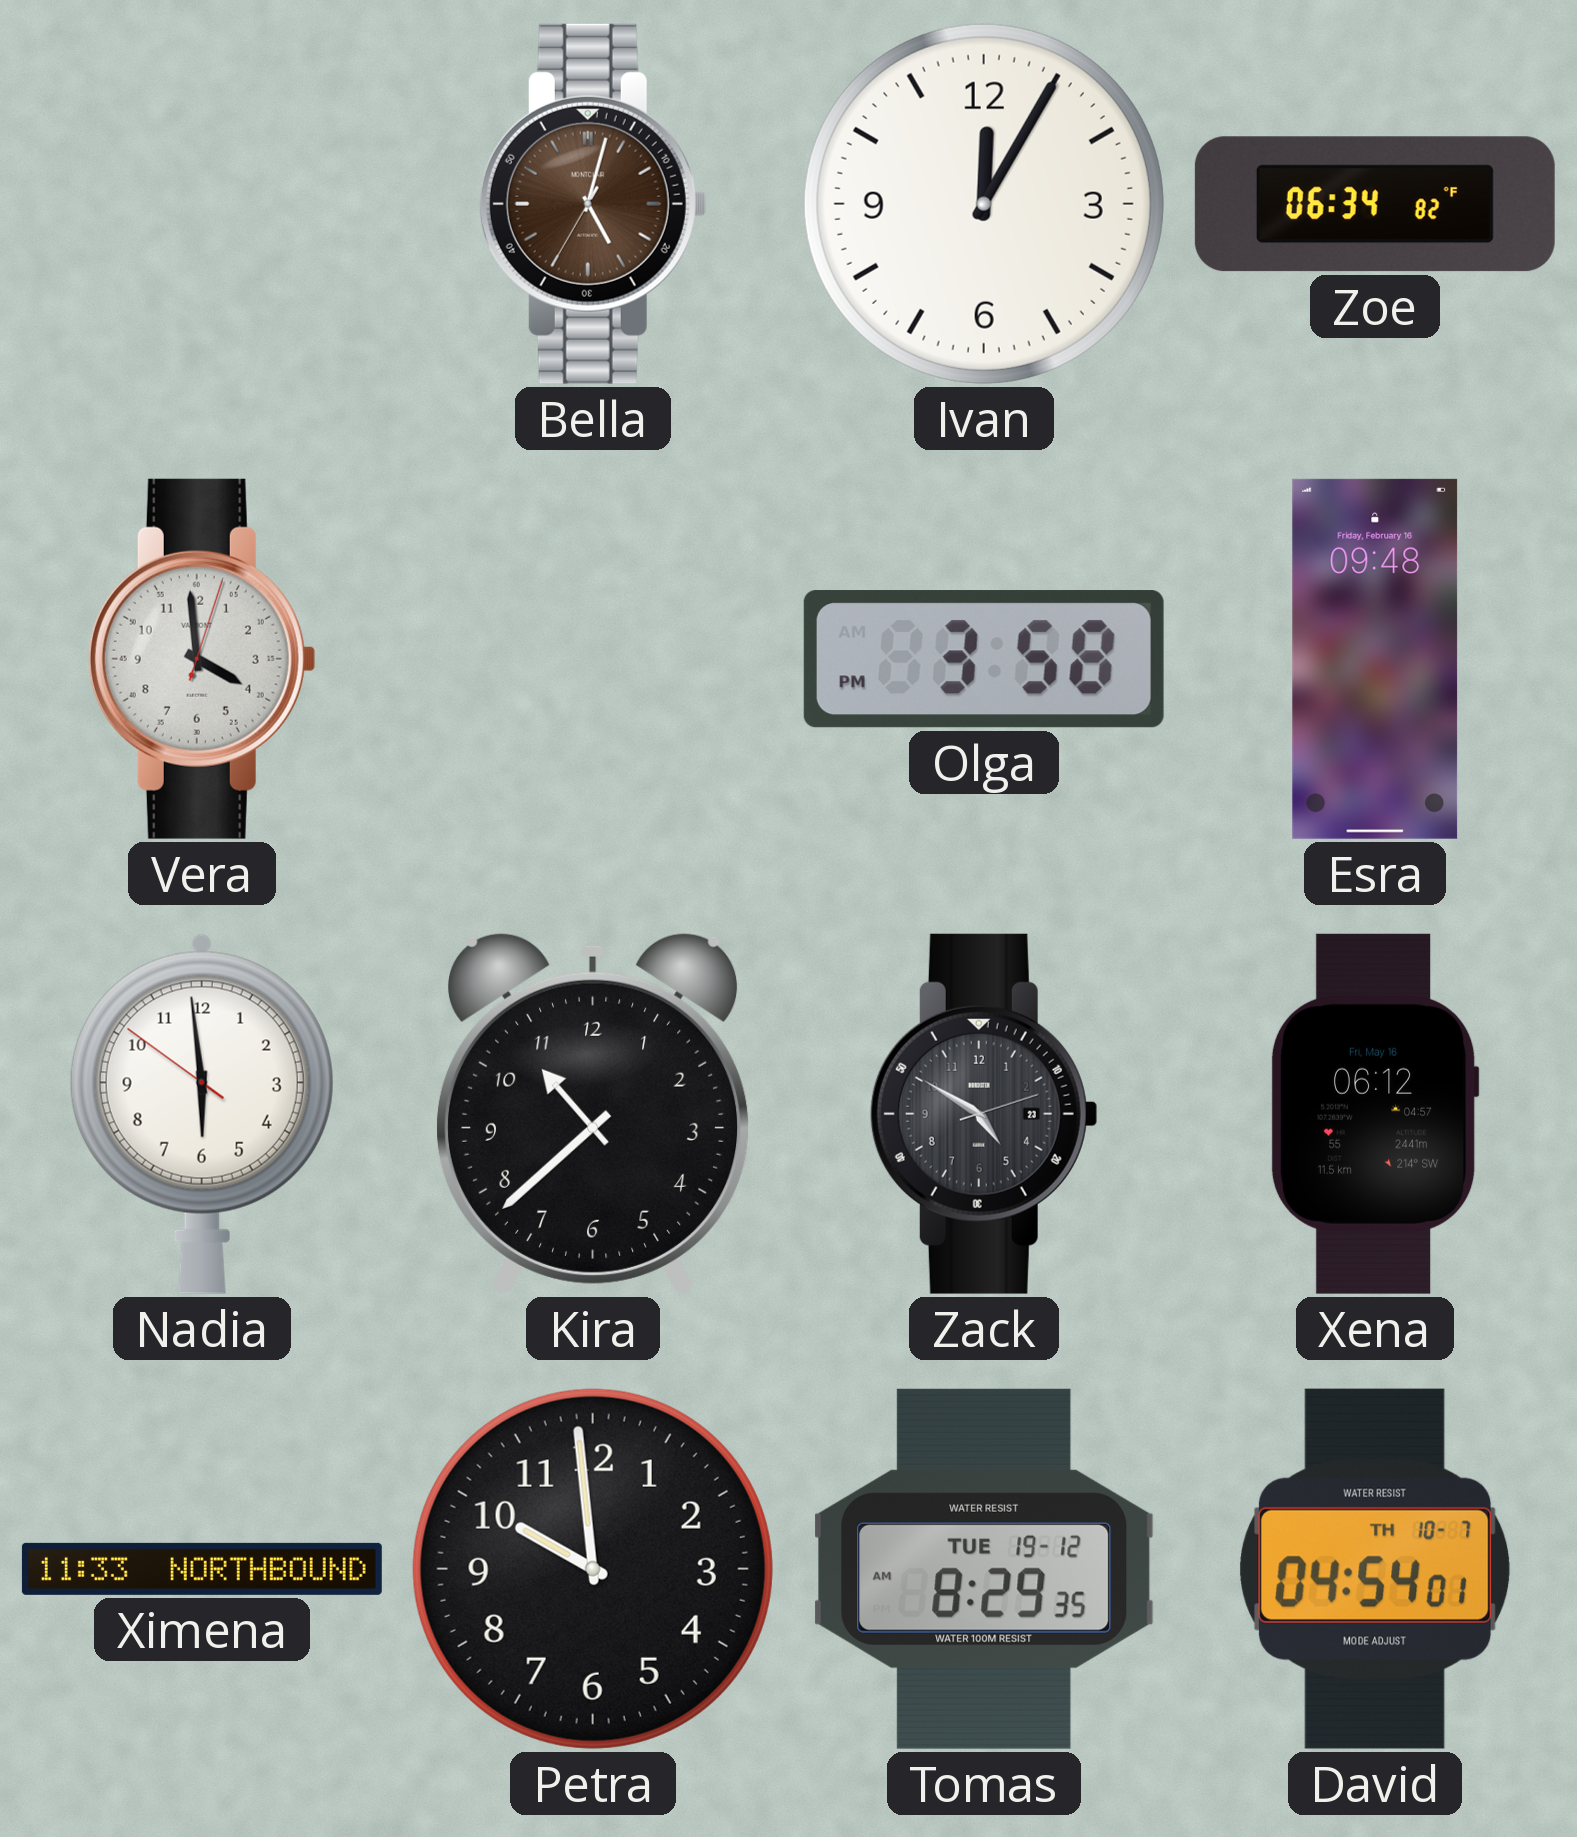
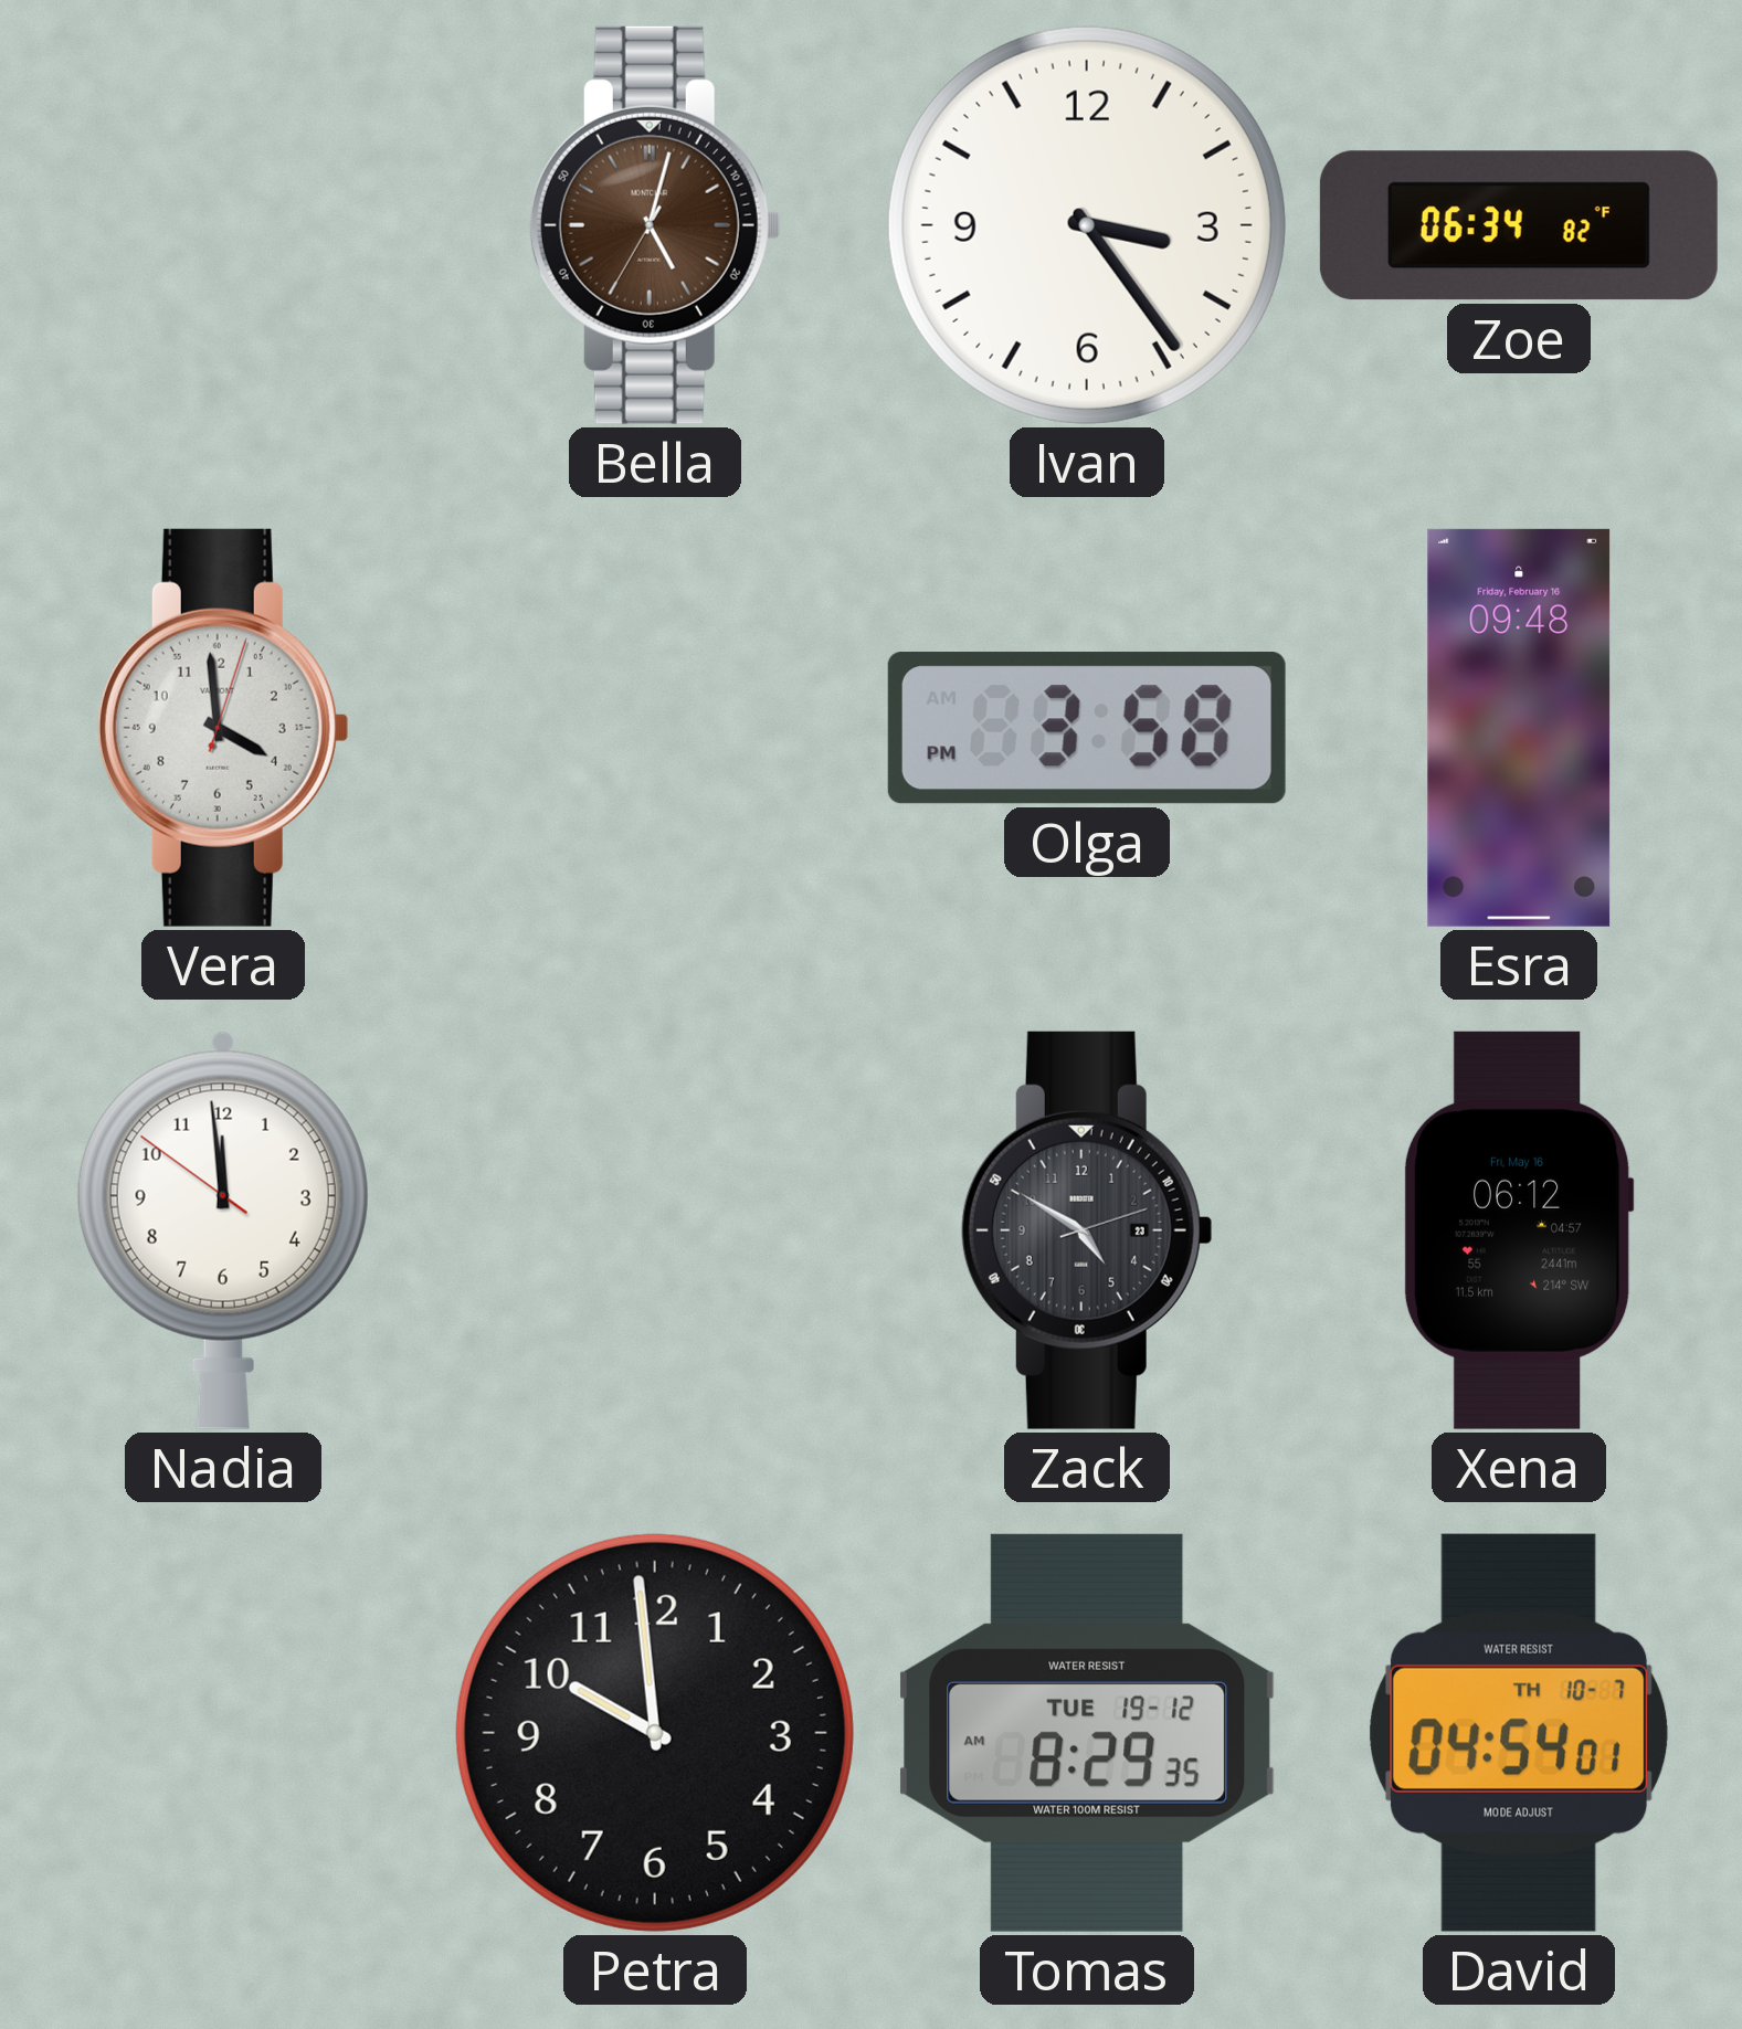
Ivan: 12:05 -> 3:24
Nadia: 5:58 -> 11:58
Kira: 10:38 -> none
Ximena: 11:33 -> none
